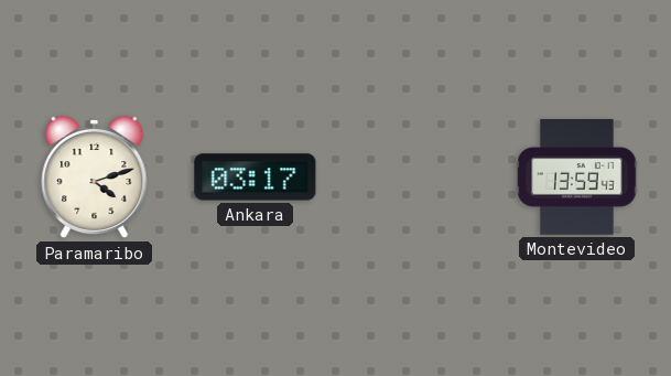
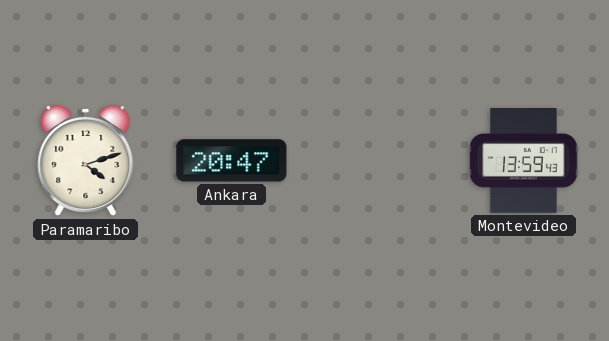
Ankara: 03:17 -> 20:47
